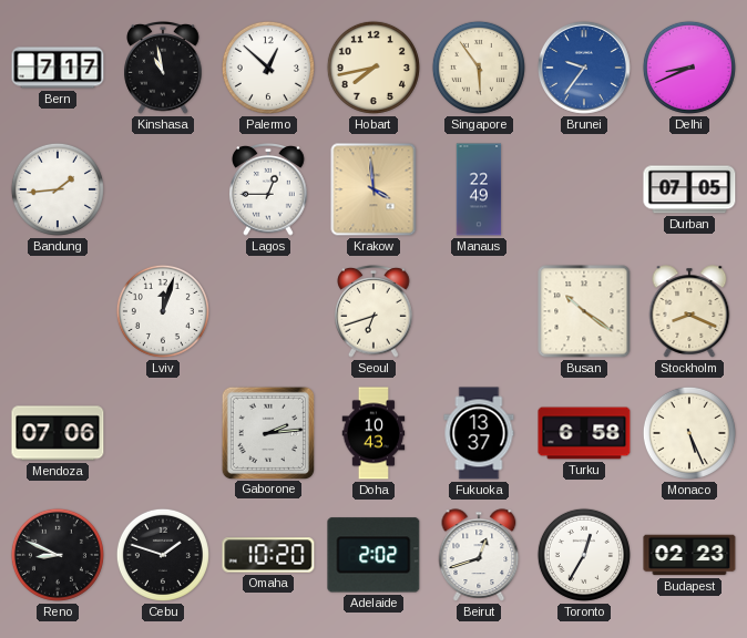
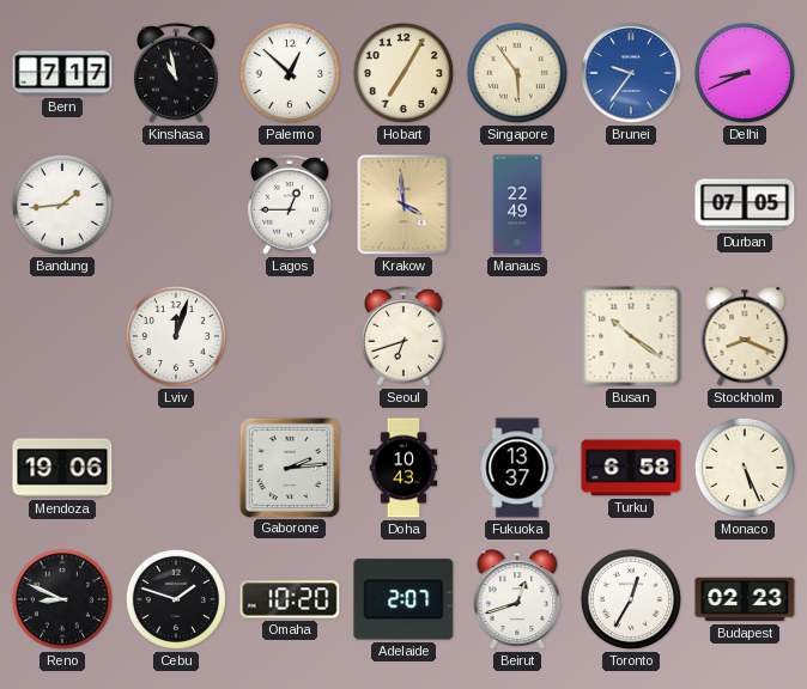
Hobart: 7:43 -> 7:05
Mendoza: 07:06 -> 19:06
Adelaide: 2:02 -> 2:07
